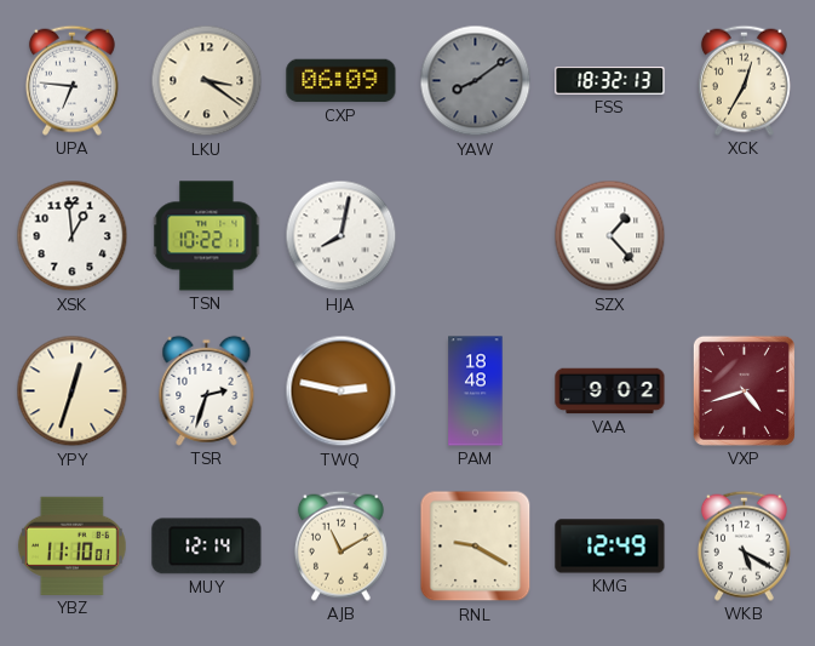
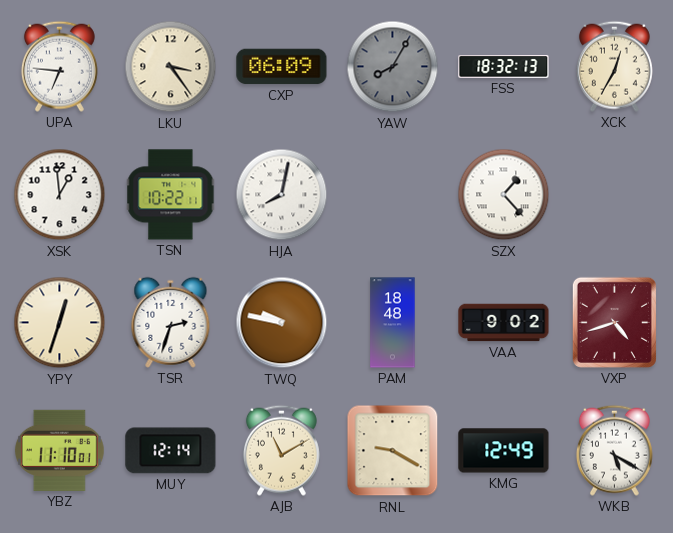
LKU: 3:21 -> 3:24
YAW: 8:09 -> 8:05
TWQ: 2:47 -> 9:47
